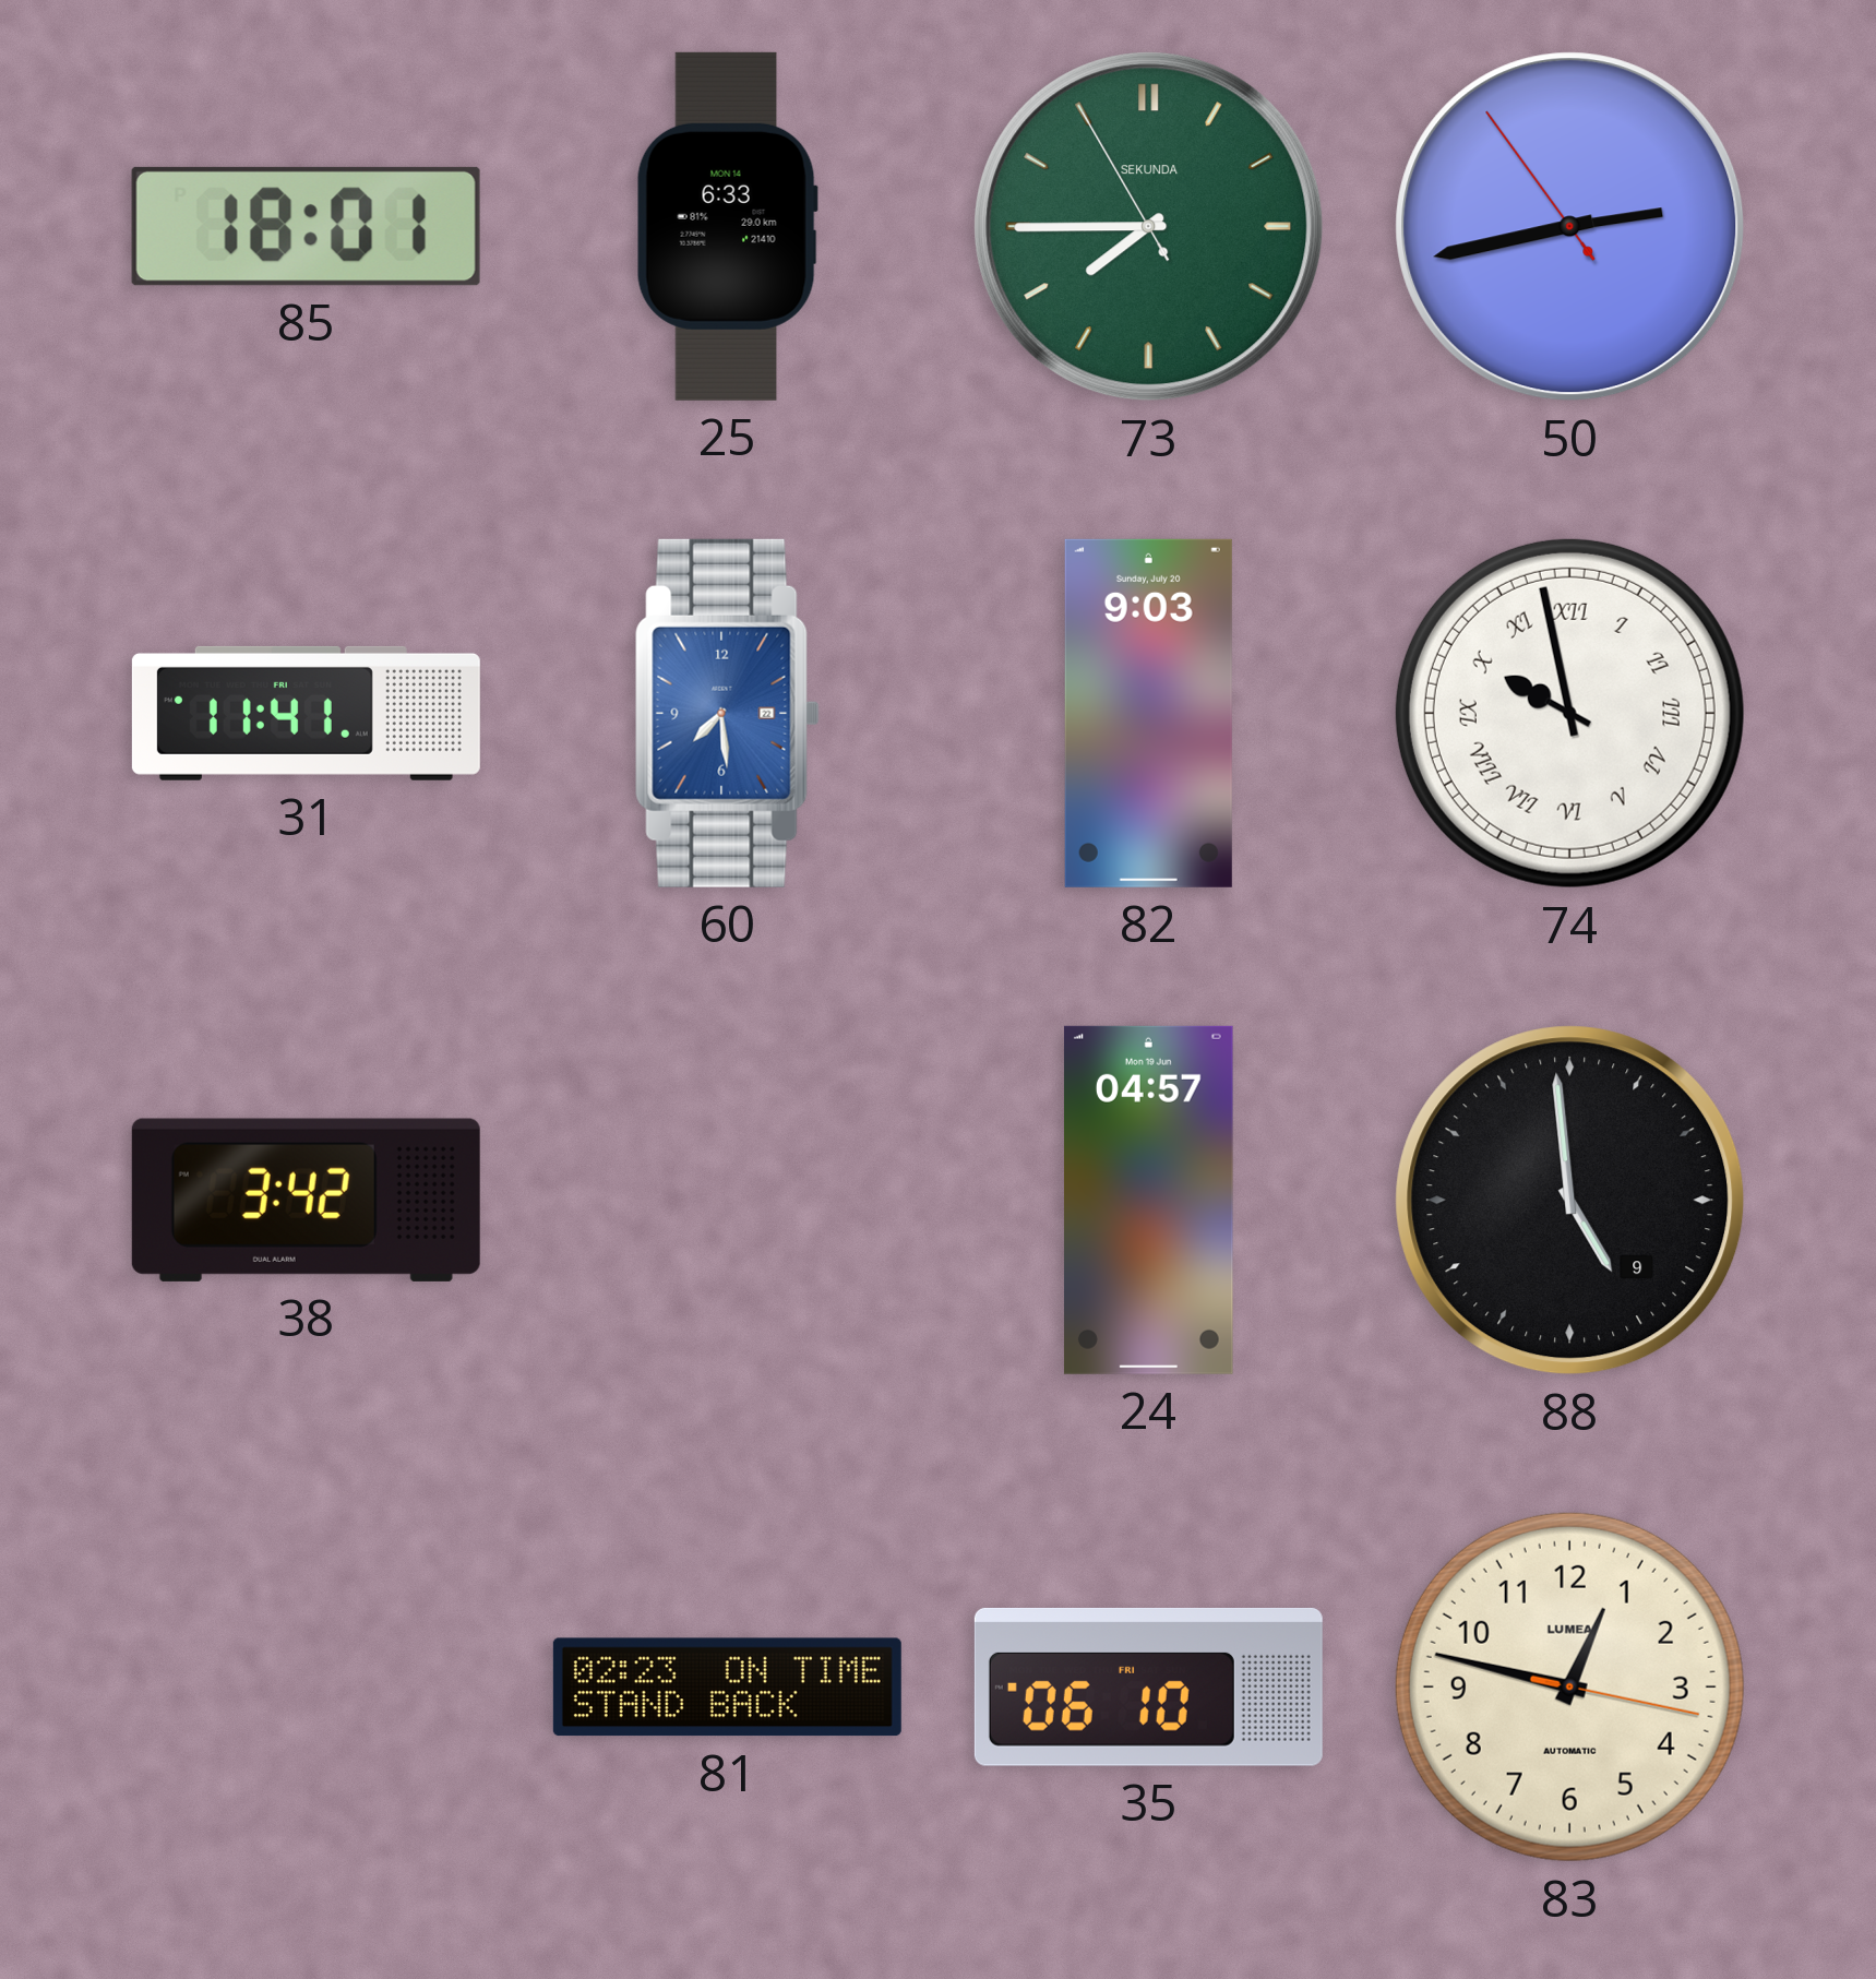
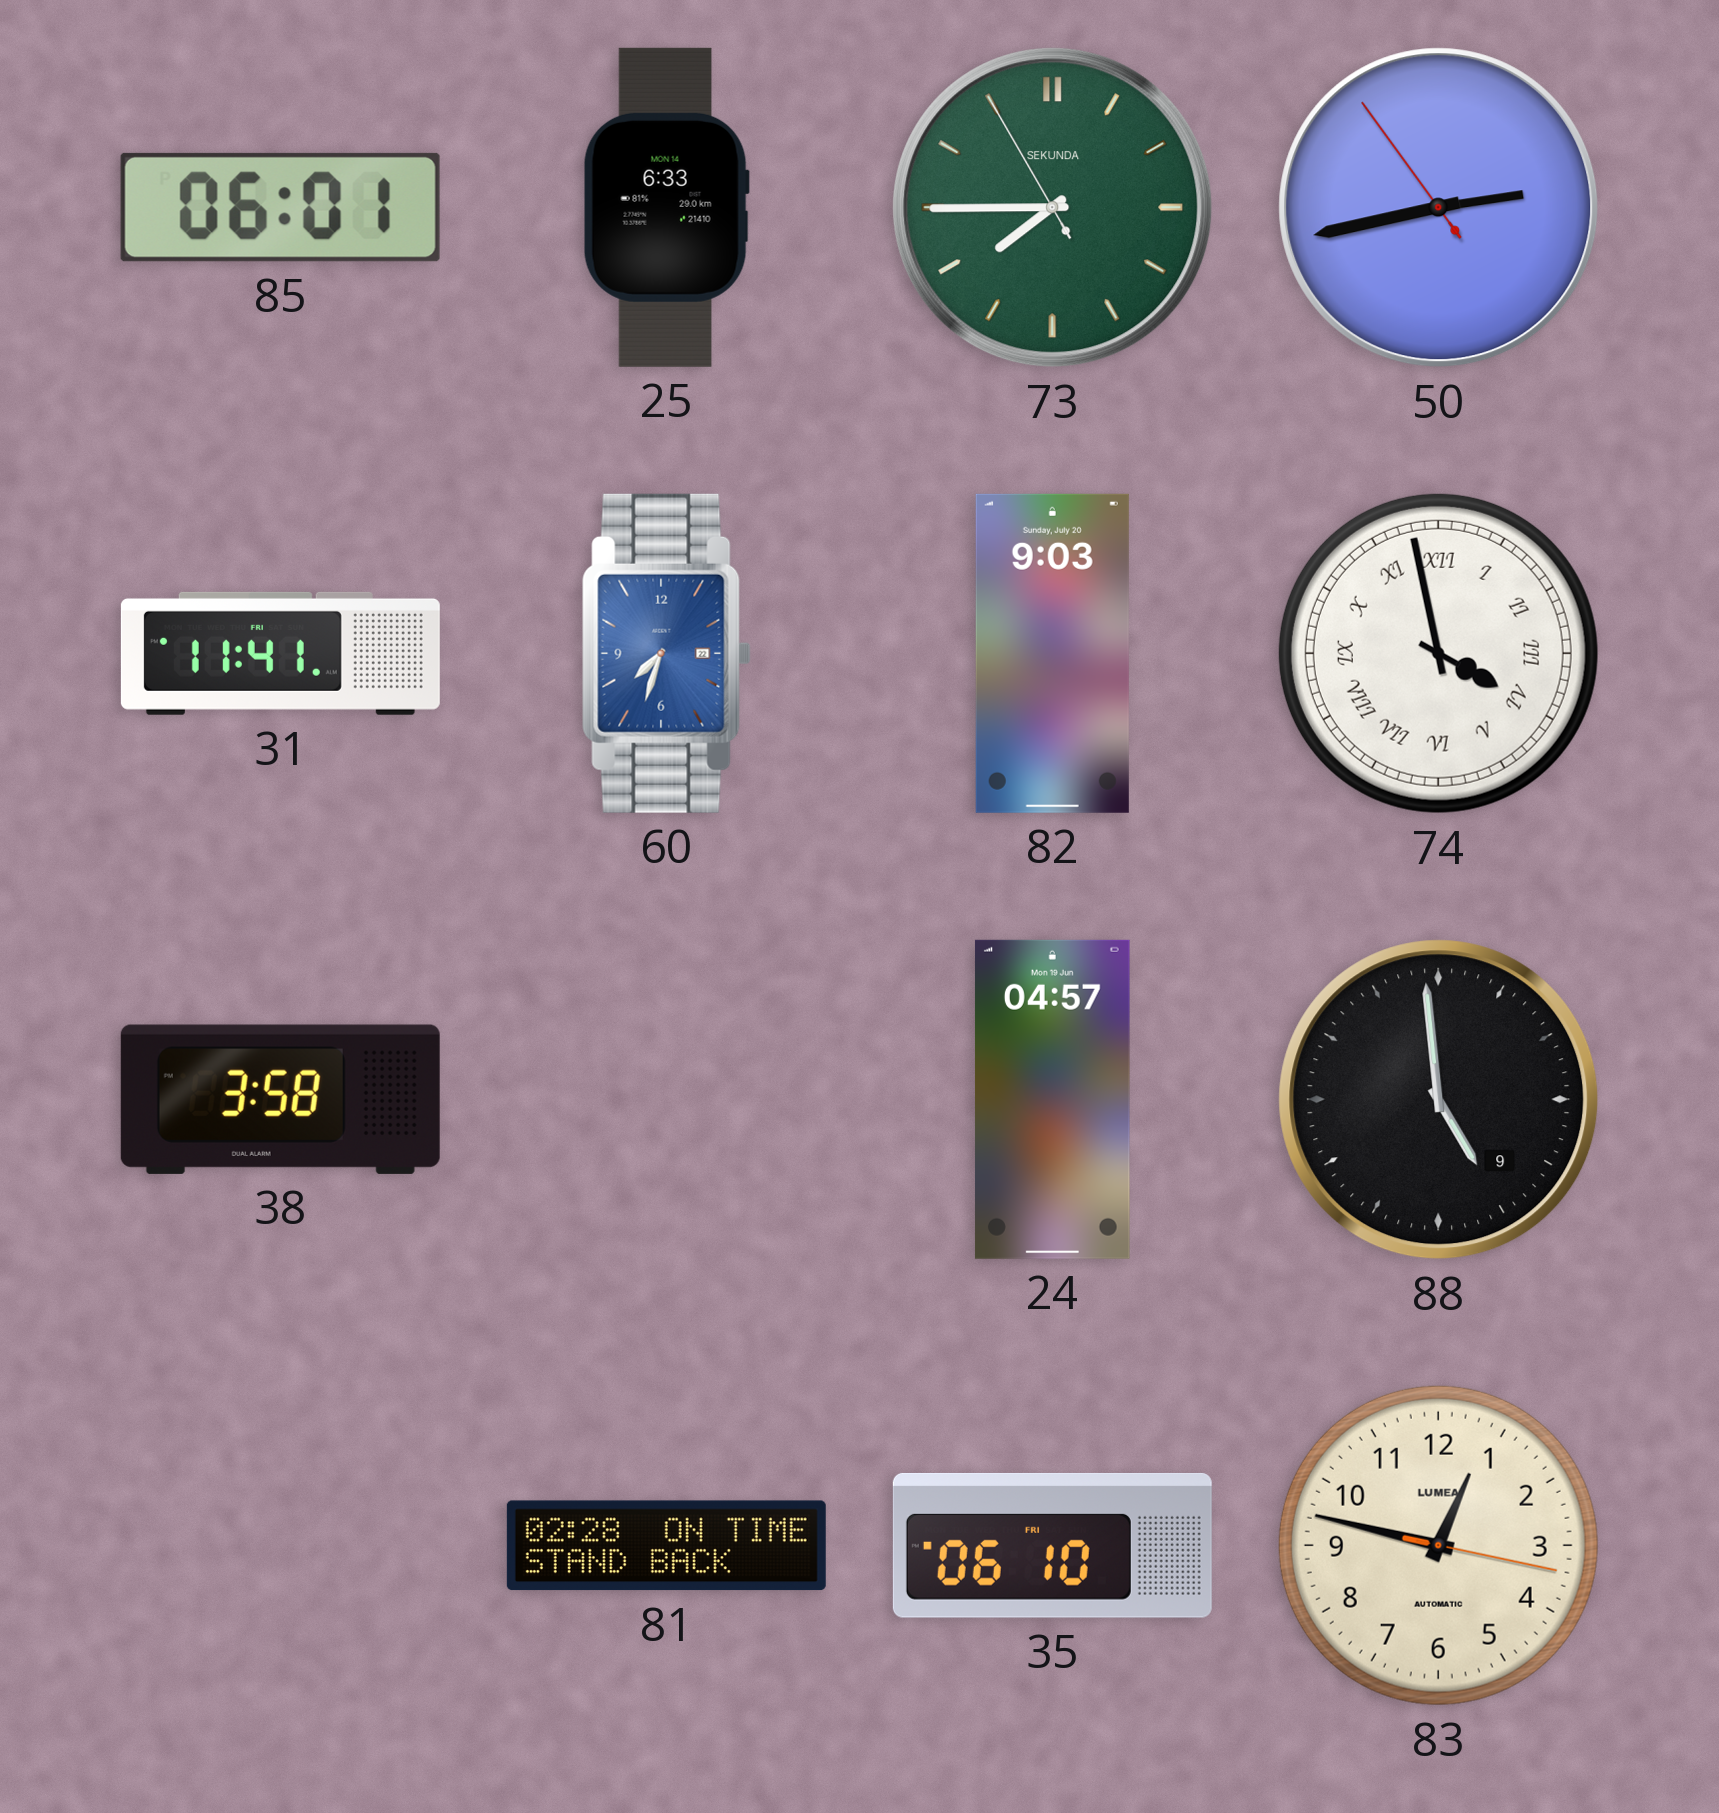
85: 18:01 -> 06:01
60: 7:29 -> 7:33
74: 9:58 -> 3:58
38: 3:42 -> 3:58
81: 02:23 -> 02:28
